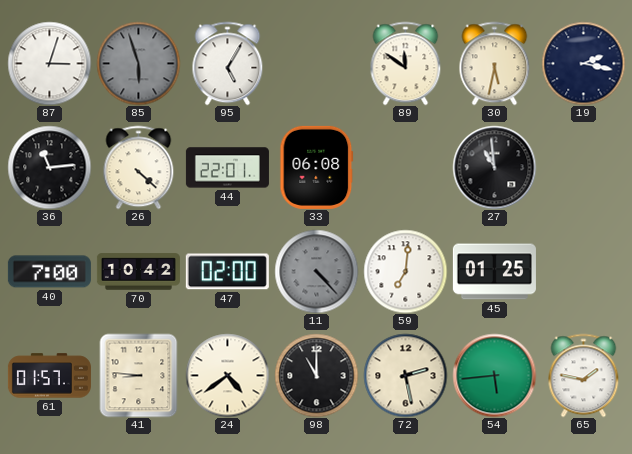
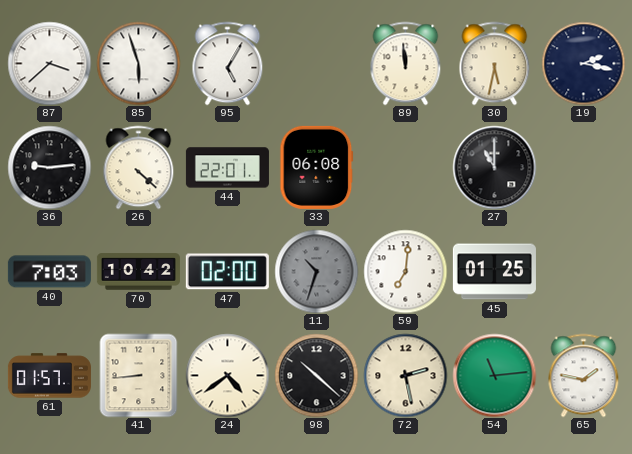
87: 3:03 -> 3:38
85 dial: grey -> white
89: 11:51 -> 11:59
36: 11:14 -> 9:14
27: 10:59 -> 11:00
40: 7:00 -> 7:03
11: 4:23 -> 10:33
41: 8:46 -> 8:44
98: 11:00 -> 10:22
54: 5:44 -> 11:14
